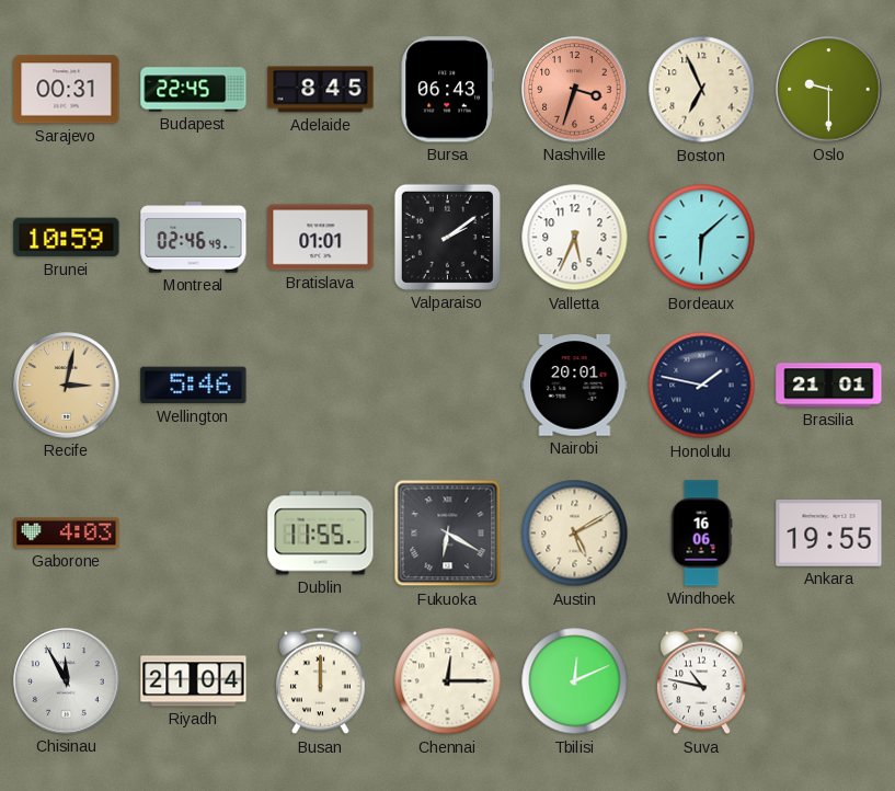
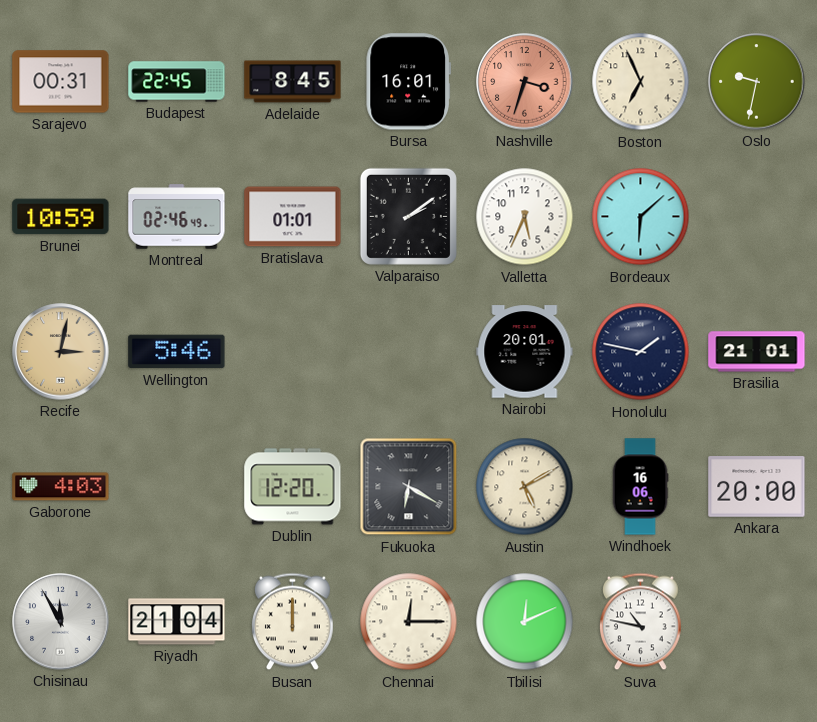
Bursa: 06:43 -> 16:01
Oslo: 9:30 -> 9:32
Dublin: 11:55 -> 12:20
Ankara: 19:55 -> 20:00
